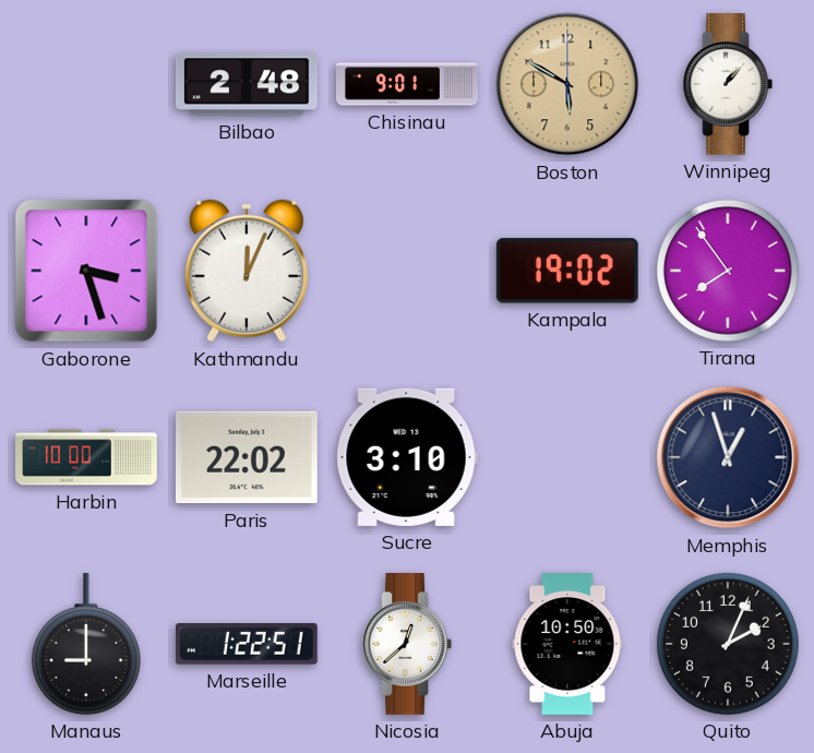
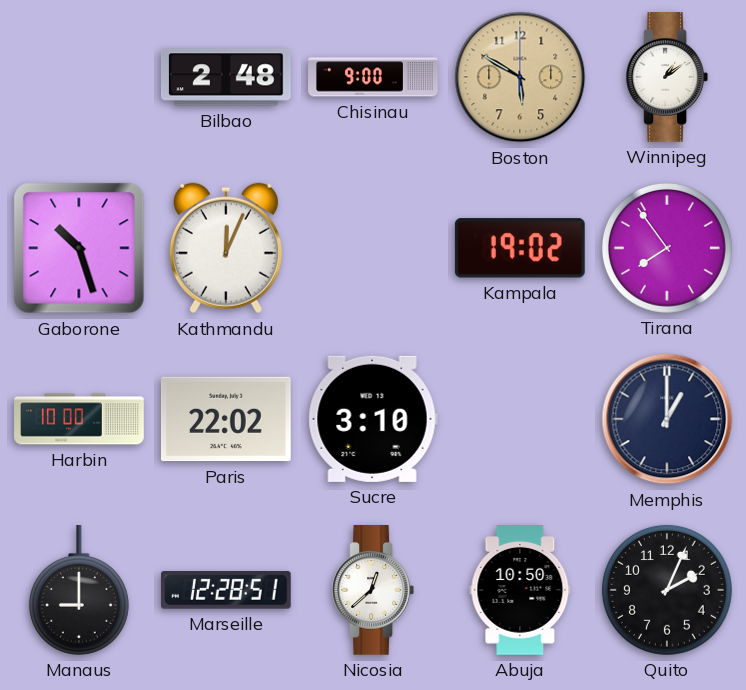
Chisinau: 9:01 -> 9:00
Winnipeg: 1:07 -> 1:09
Gaborone: 3:27 -> 10:27
Memphis: 12:57 -> 1:00
Marseille: 1:22 -> 12:28
